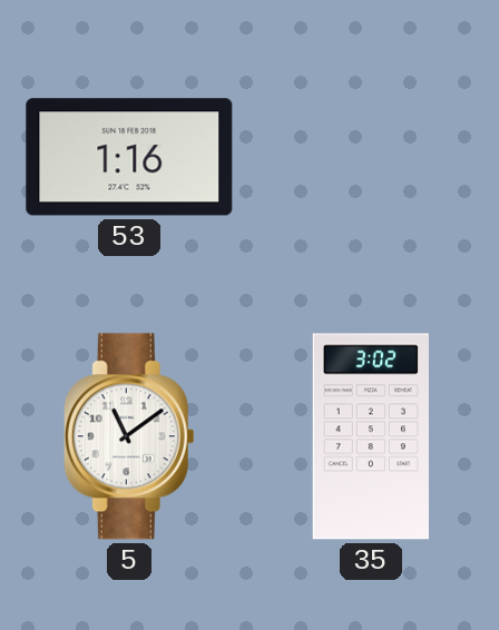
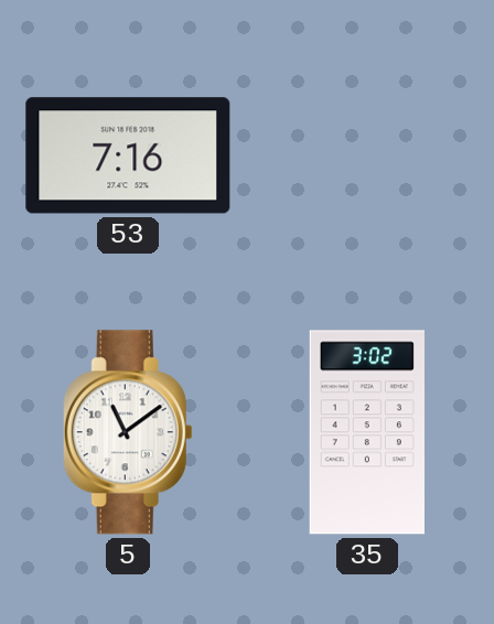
53: 1:16 -> 7:16
